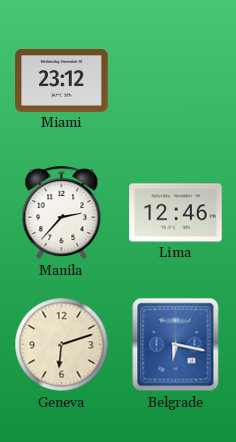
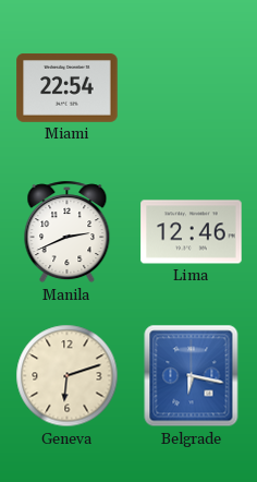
Miami: 23:12 -> 22:54
Manila: 2:37 -> 2:41
